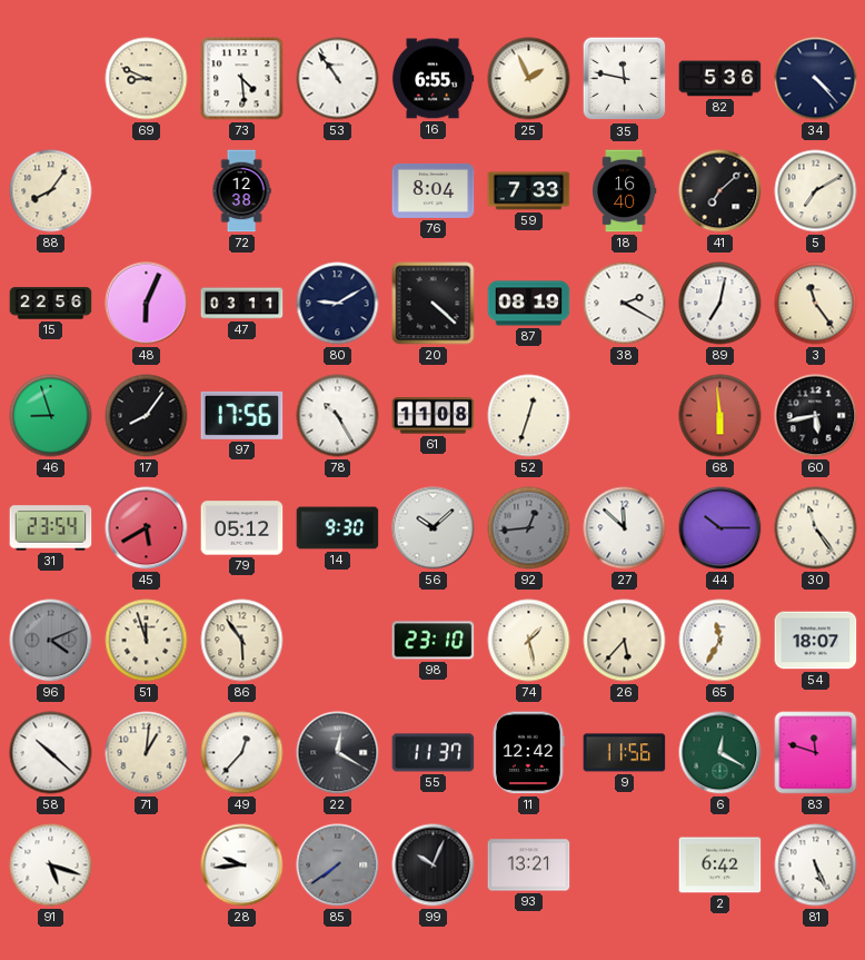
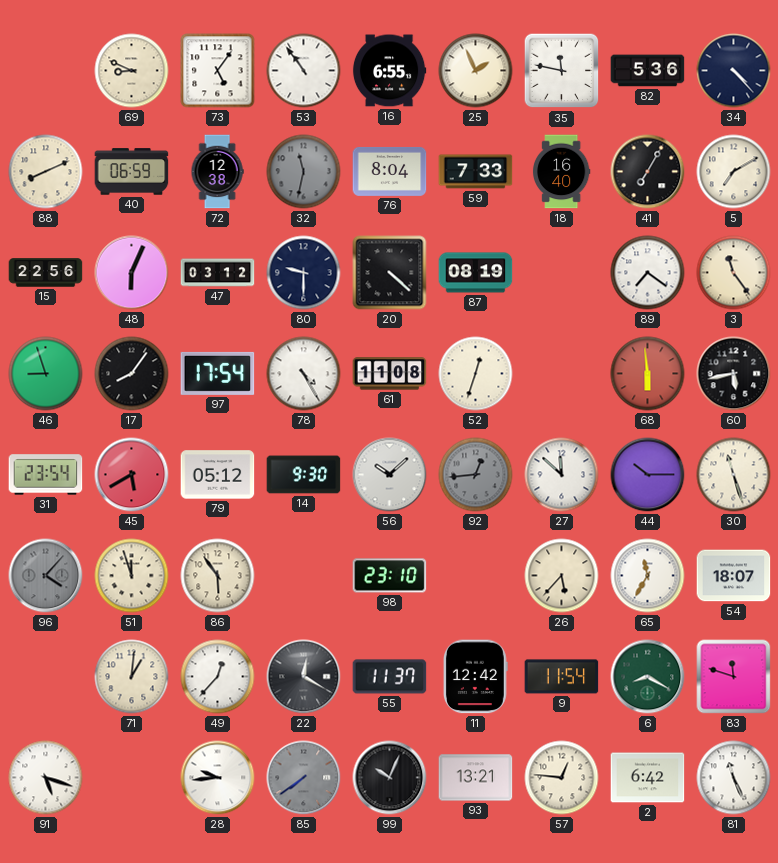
73: 4:29 -> 5:06
88: 8:06 -> 8:11
40: none -> 06:59
32: none -> 11:32
41: 7:08 -> 7:05
47: 03:11 -> 03:12
80: 9:10 -> 9:30
38: 2:20 -> none
89: 7:02 -> 7:21
97: 17:56 -> 17:54
78: 10:25 -> 4:25
30: 11:24 -> 11:27
96: 4:11 -> 4:07
74: 1:28 -> none
58: 10:22 -> none
9: 11:56 -> 11:54
6: 12:20 -> 8:20
57: none -> 12:46
81: 5:26 -> 11:26
